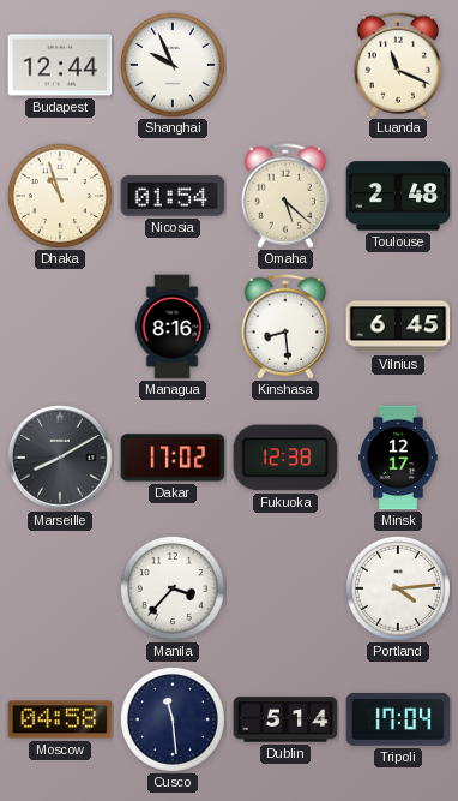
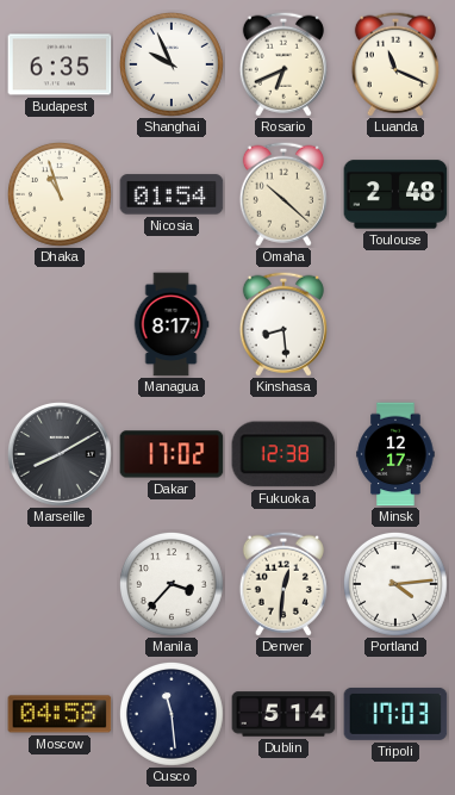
Budapest: 12:44 -> 6:35
Rosario: none -> 6:41
Omaha: 5:22 -> 10:22
Managua: 8:16 -> 8:17
Vilnius: 6:45 -> none
Denver: none -> 12:31
Tripoli: 17:04 -> 17:03
